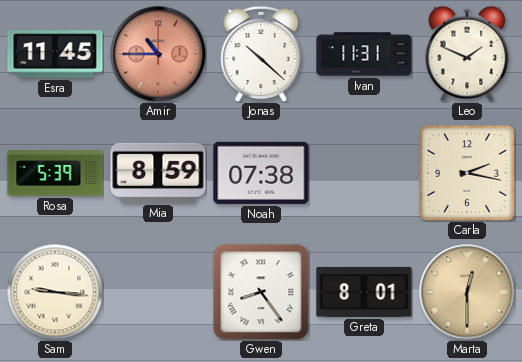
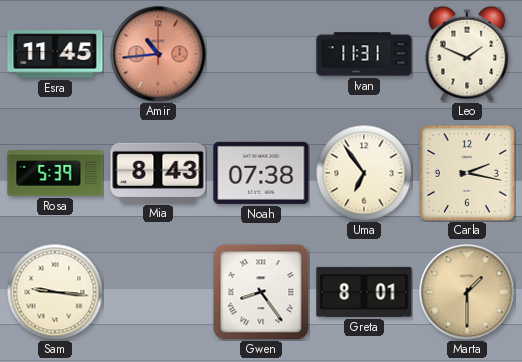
Amir: 10:45 -> 10:44
Jonas: 10:22 -> none
Mia: 8:59 -> 8:43
Uma: none -> 6:54
Marta: 12:30 -> 1:30
